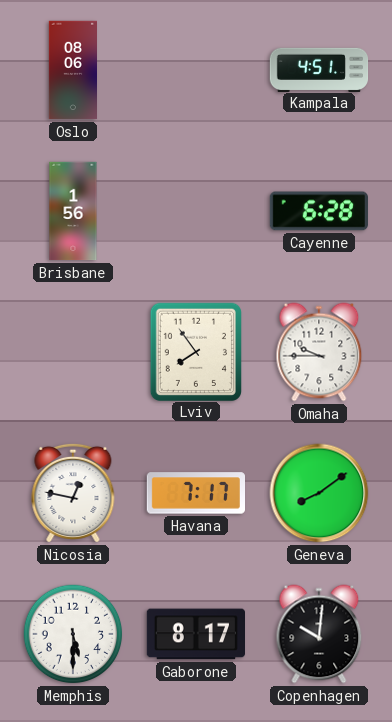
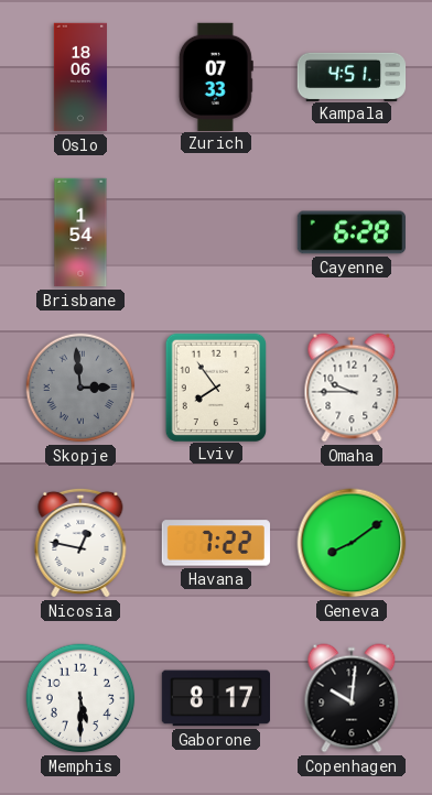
Oslo: 08:06 -> 18:06
Zurich: none -> 07:33
Brisbane: 1:56 -> 1:54
Skopje: none -> 2:59
Havana: 7:17 -> 7:22
